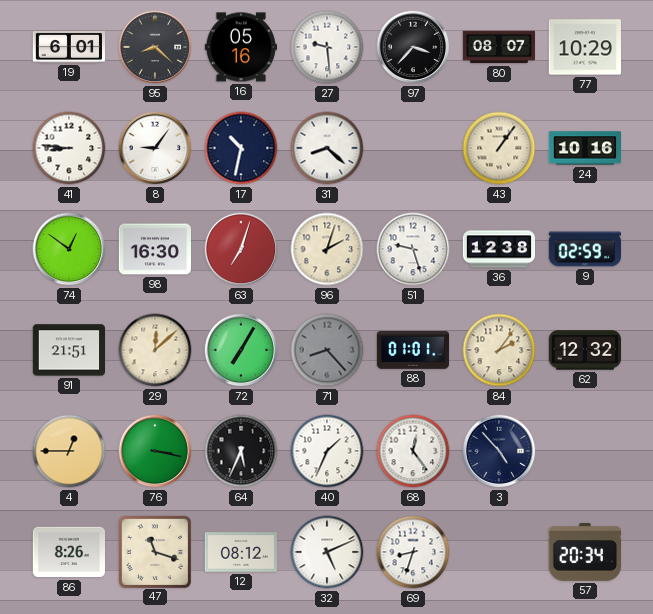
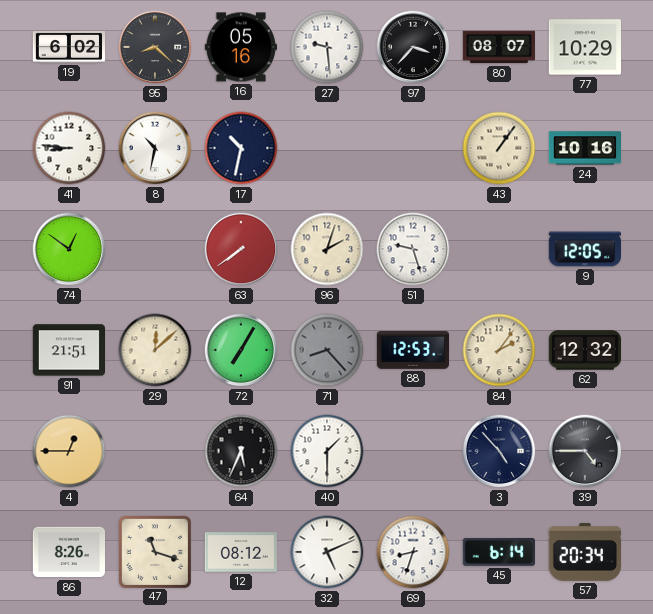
19: 6:01 -> 6:02
8: 9:06 -> 10:32
31: 8:22 -> none
98: 16:30 -> none
63: 7:03 -> 7:39
36: 12:38 -> none
9: 02:59 -> 12:05
88: 01:01 -> 12:53
76: 3:17 -> none
40: 1:34 -> 1:30
68: 12:24 -> none
39: none -> 4:45
45: none -> 6:14
